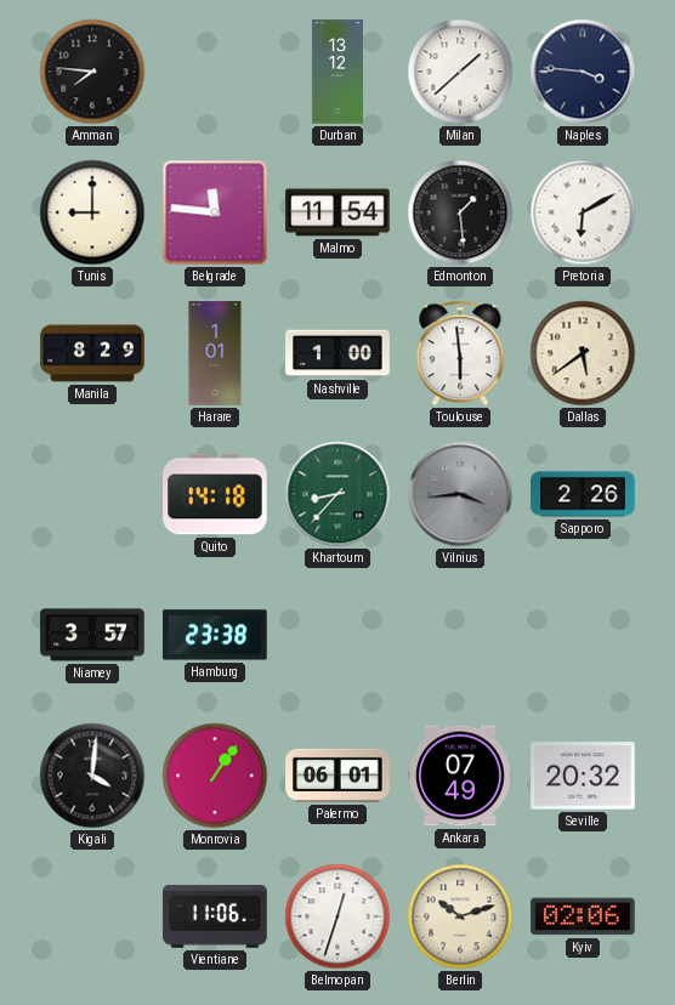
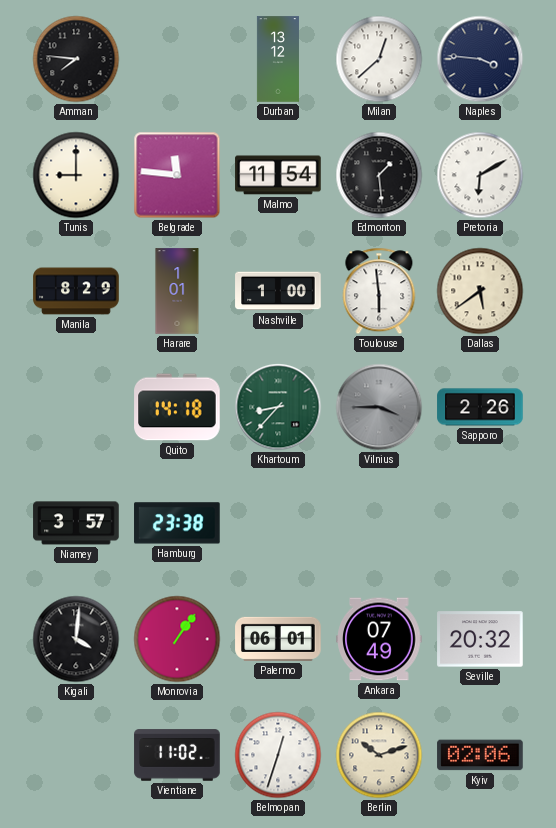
Milan: 1:38 -> 12:38
Vilnius: 3:44 -> 3:45
Vientiane: 11:06 -> 11:02
